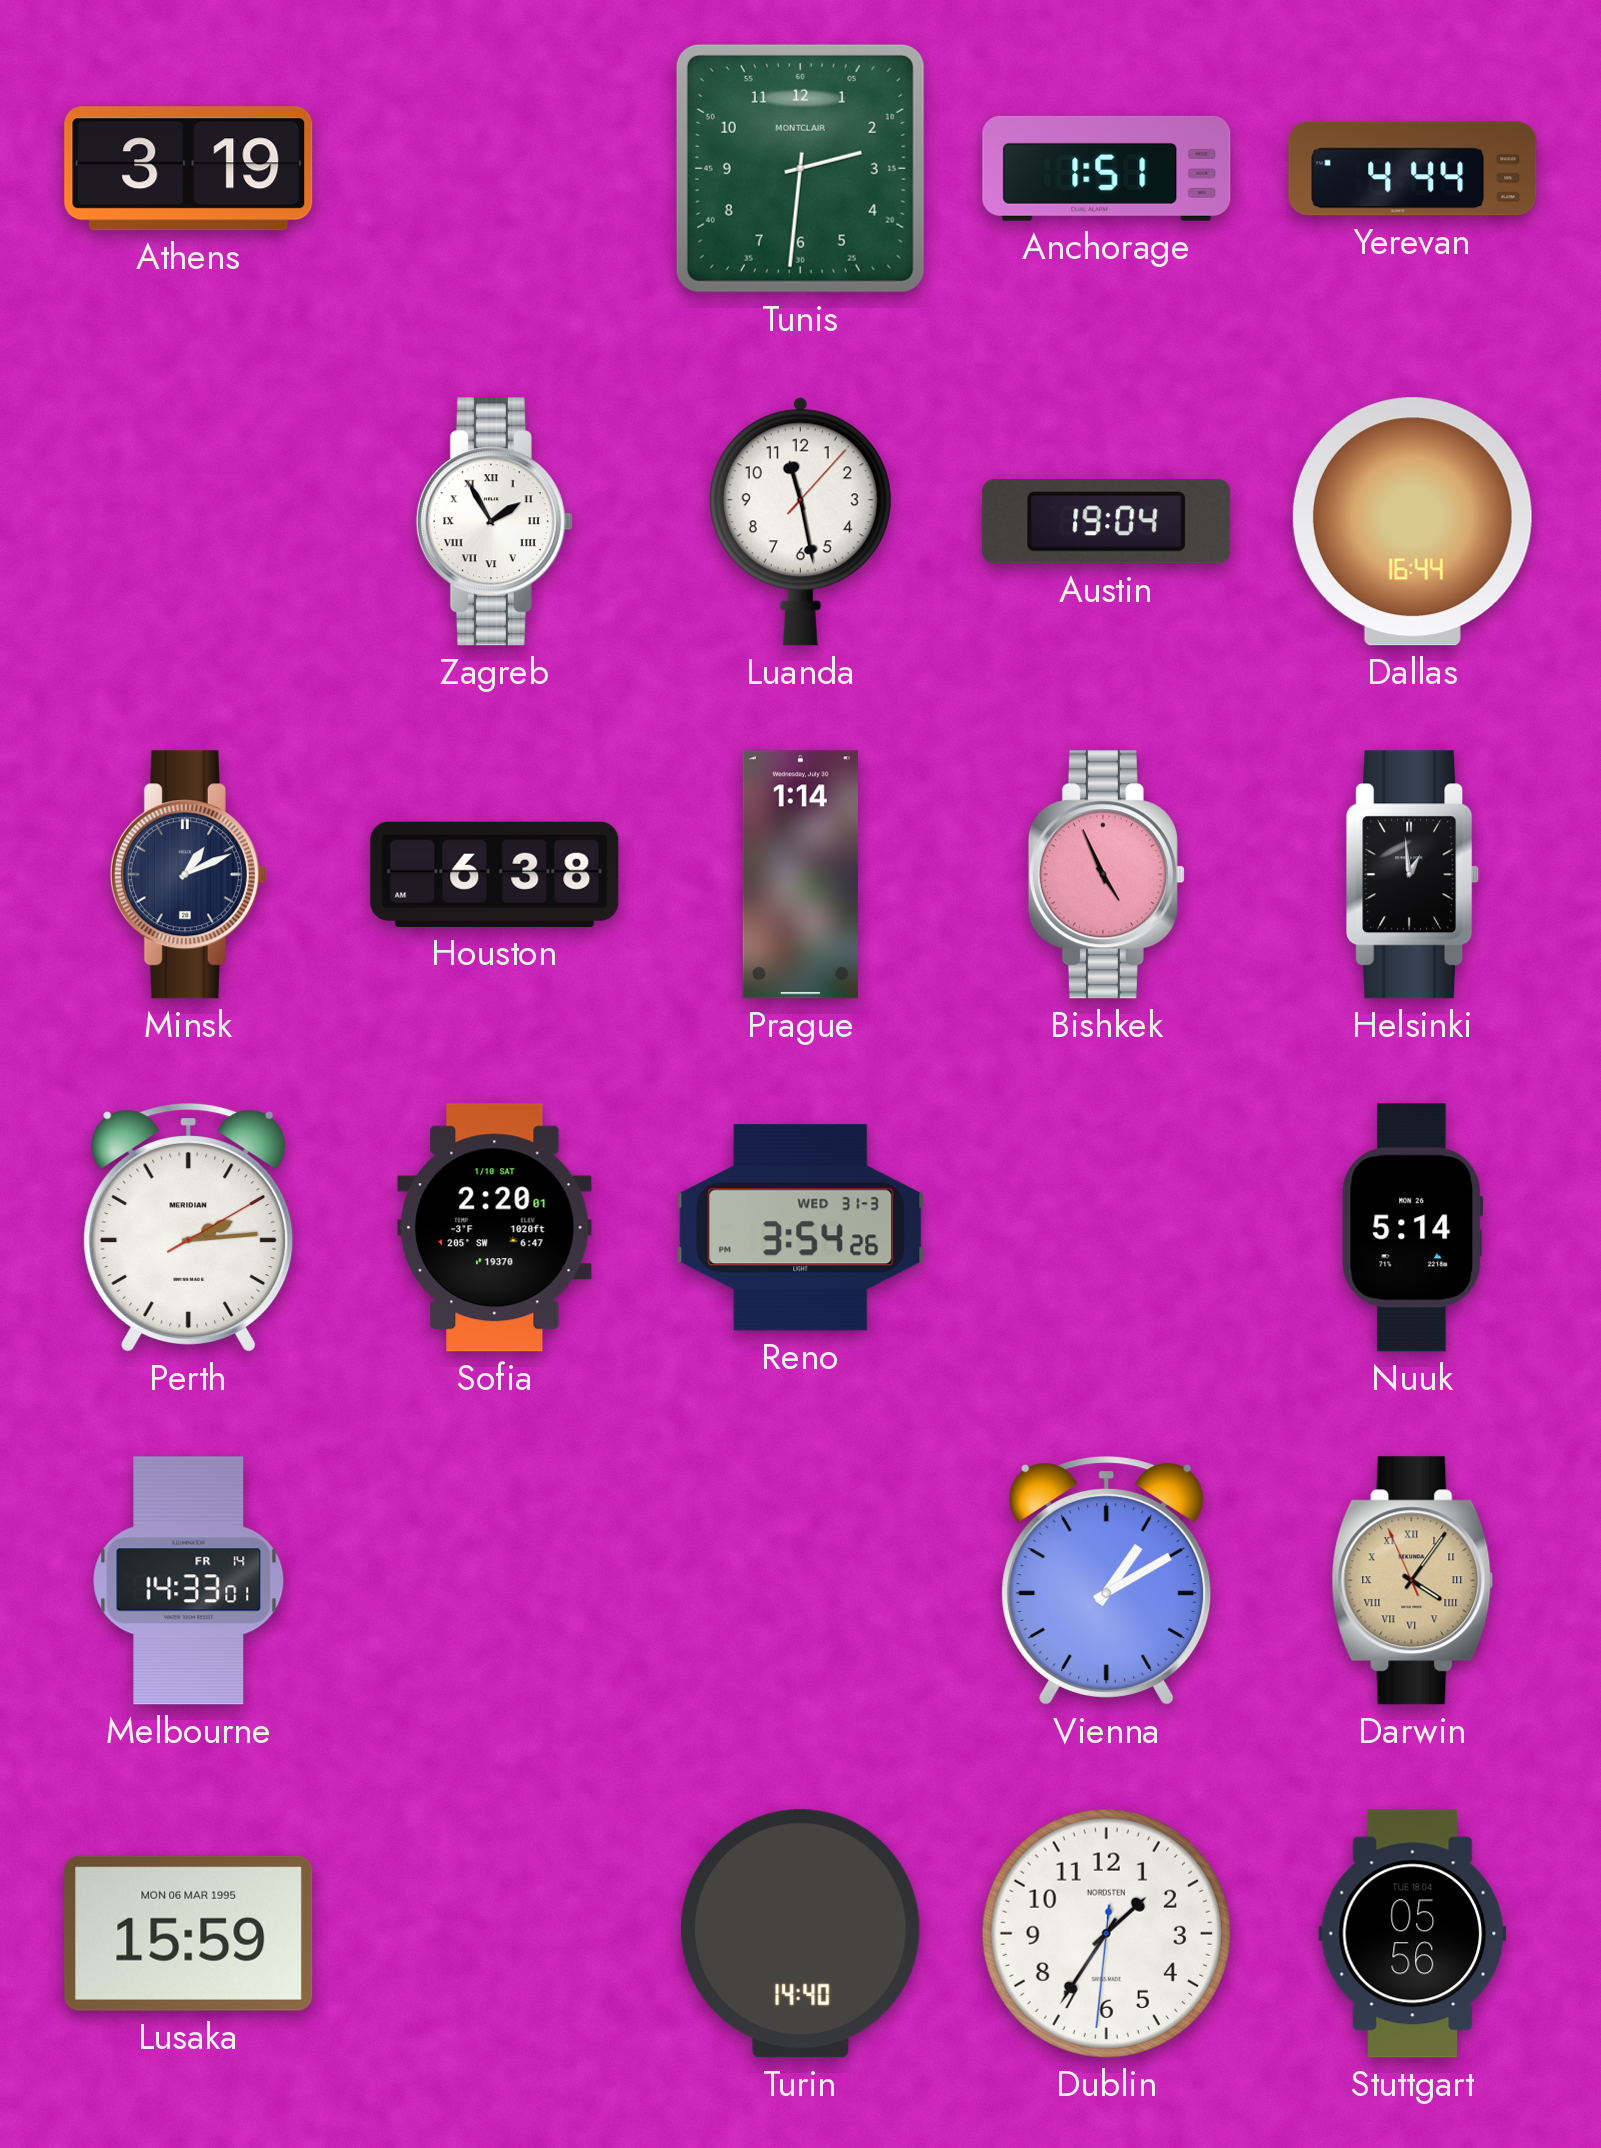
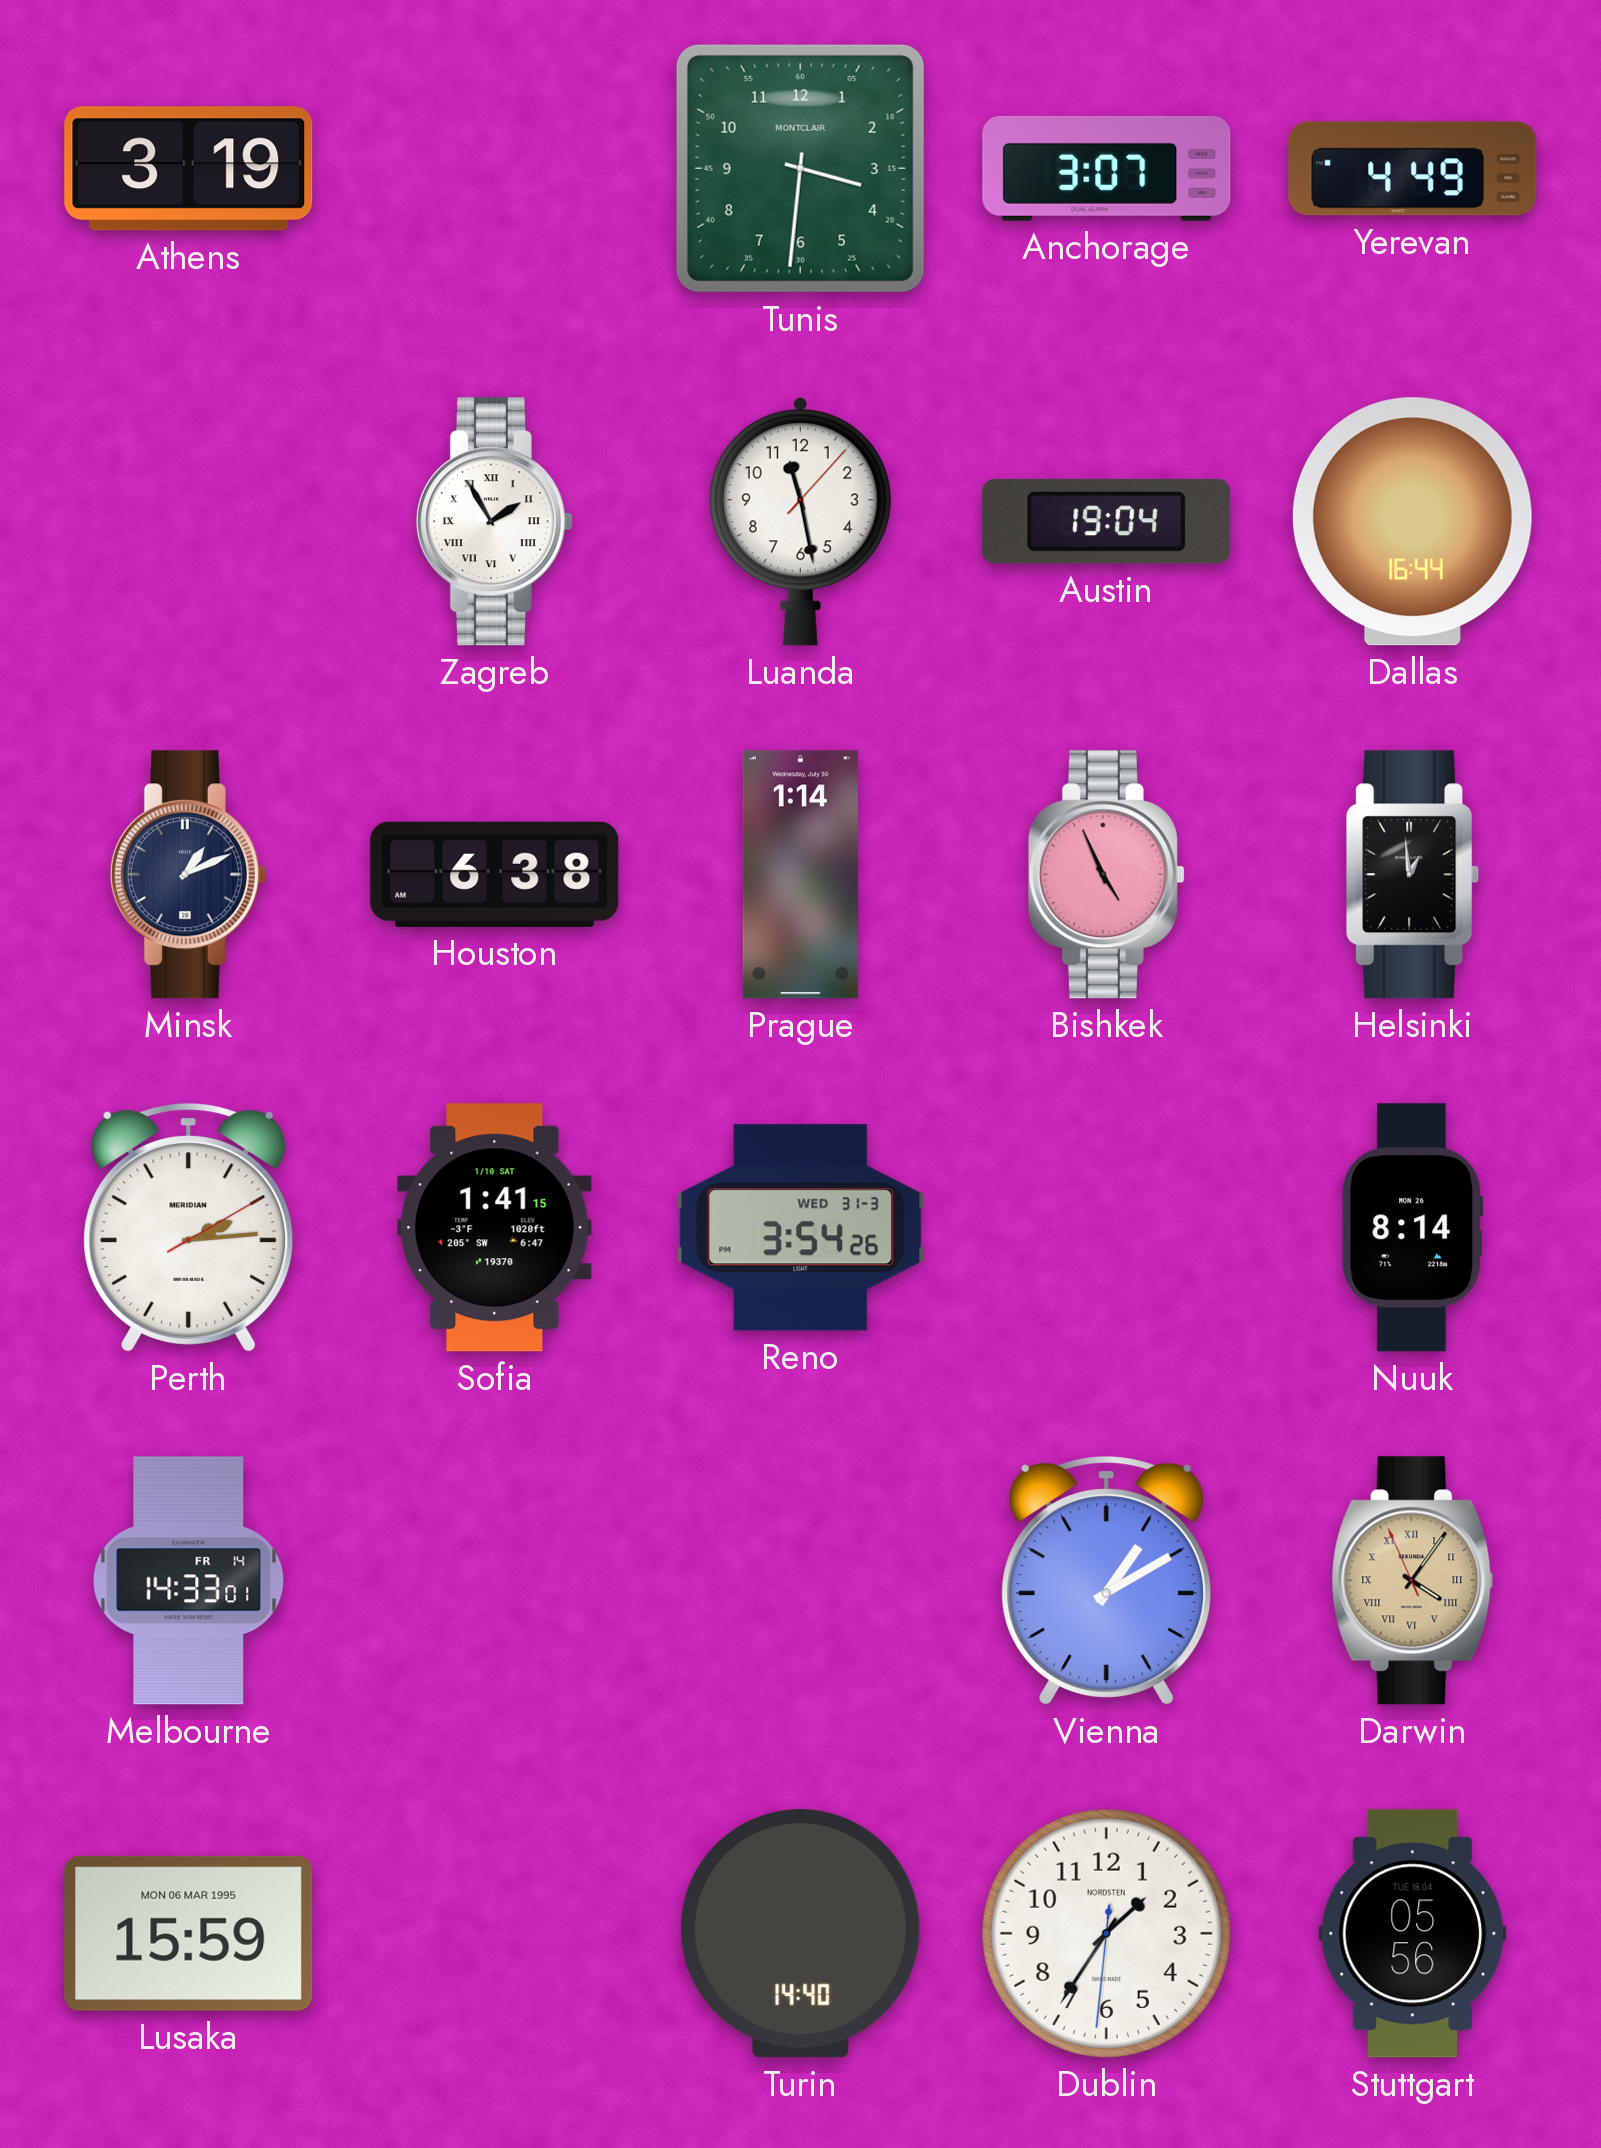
Tunis: 2:31 -> 3:31
Anchorage: 1:51 -> 3:07
Yerevan: 4:44 -> 4:49
Sofia: 2:20 -> 1:41
Nuuk: 5:14 -> 8:14
